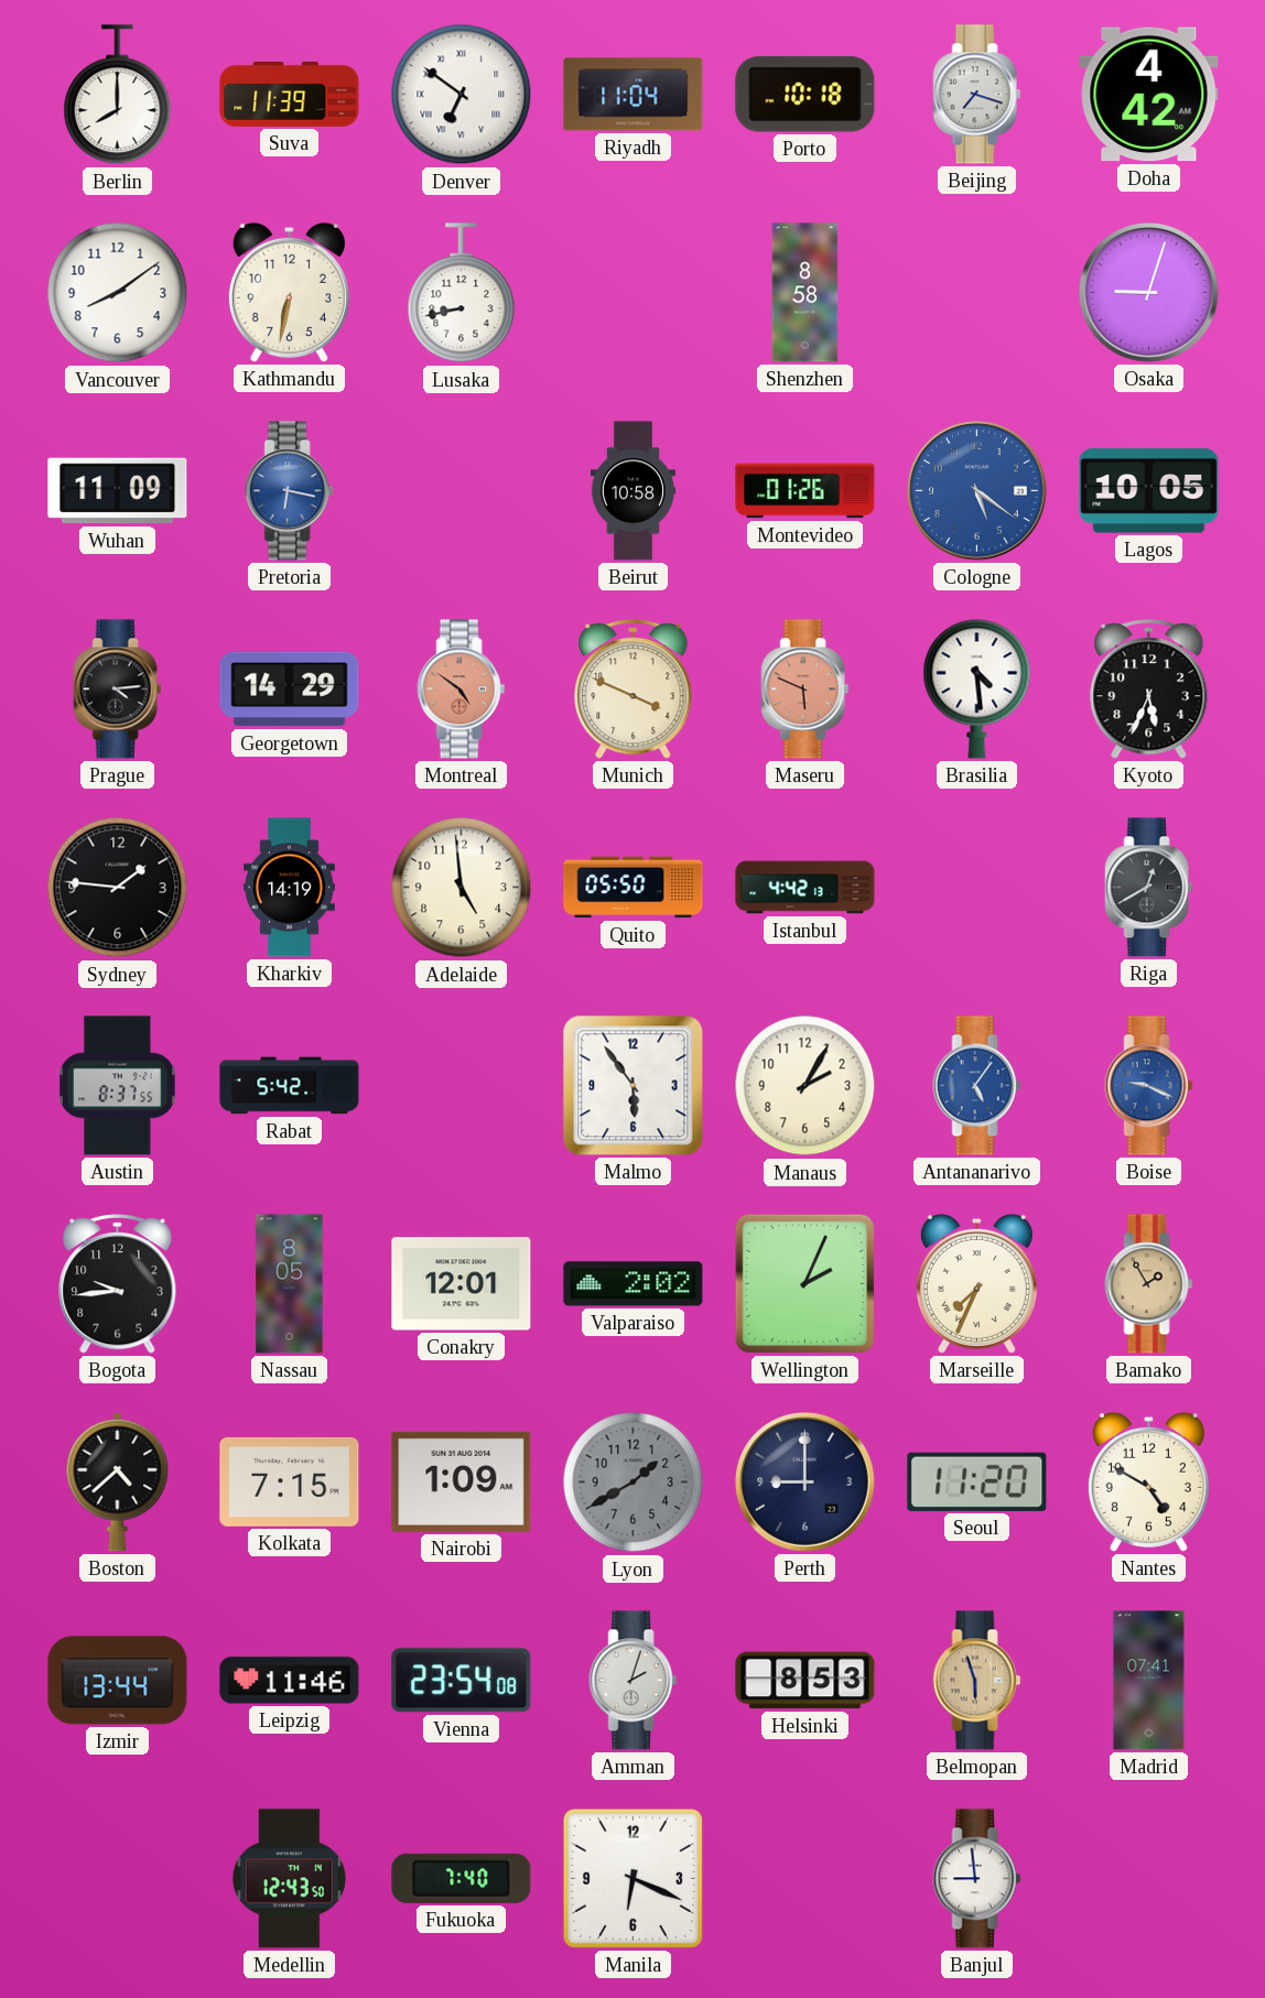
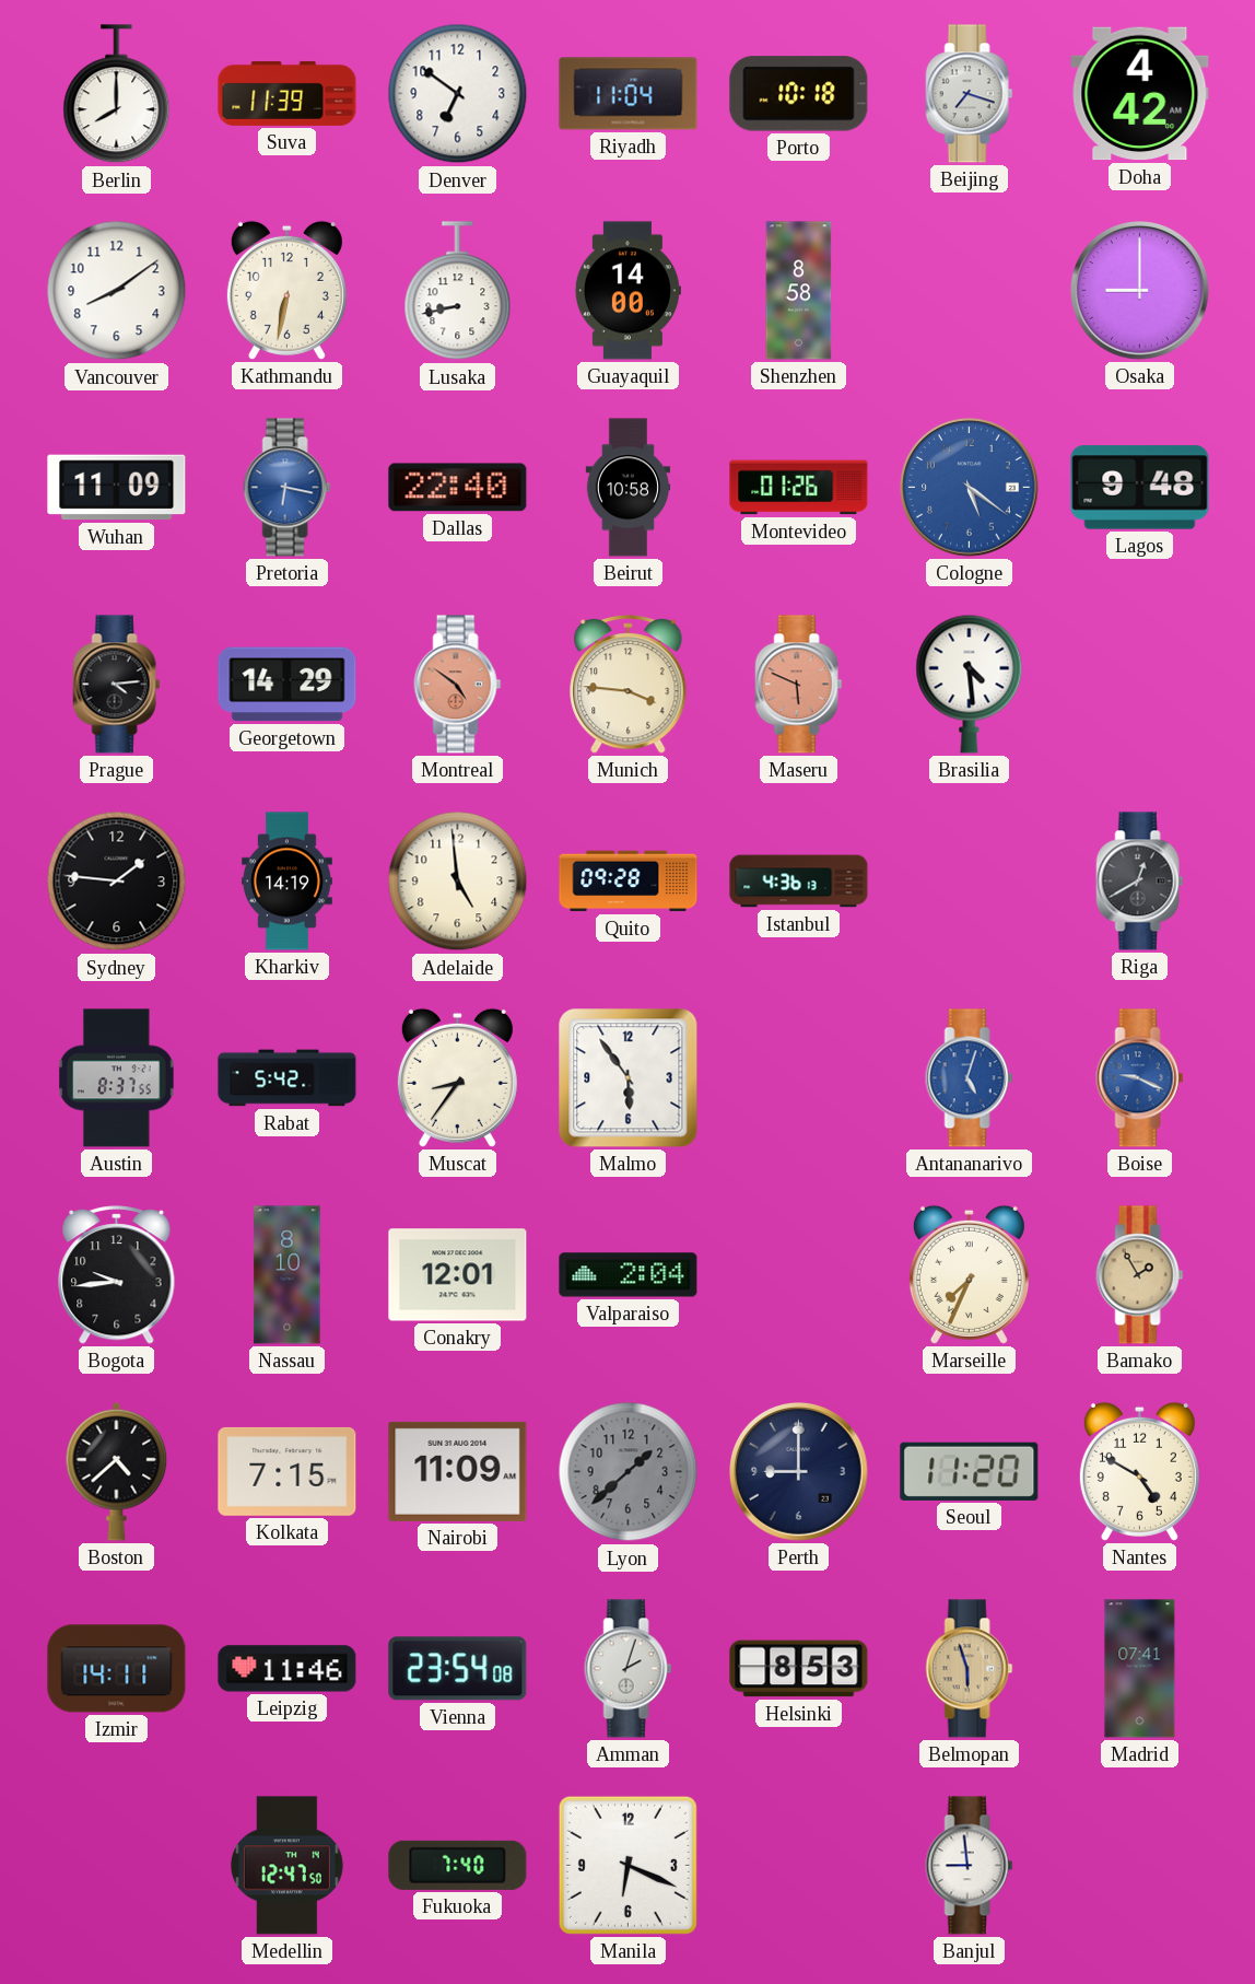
Denver numerals: Roman -> Arabic
Guayaquil: none -> 14:00
Osaka: 9:03 -> 9:00
Dallas: none -> 22:40
Lagos: 10:05 -> 9:48
Munich: 3:49 -> 3:46
Kyoto: 5:34 -> none
Quito: 05:50 -> 09:28
Istanbul: 4:42 -> 4:36
Muscat: none -> 8:36
Manaus: 2:05 -> none
Antananarivo: 5:06 -> 5:03
Nassau: 8:05 -> 8:10
Valparaiso: 2:02 -> 2:04
Wellington: 2:04 -> none
Nairobi: 1:09 -> 11:09
Lyon: 1:40 -> 1:38
Izmir: 13:44 -> 14:11
Medellin: 12:43 -> 12:47
